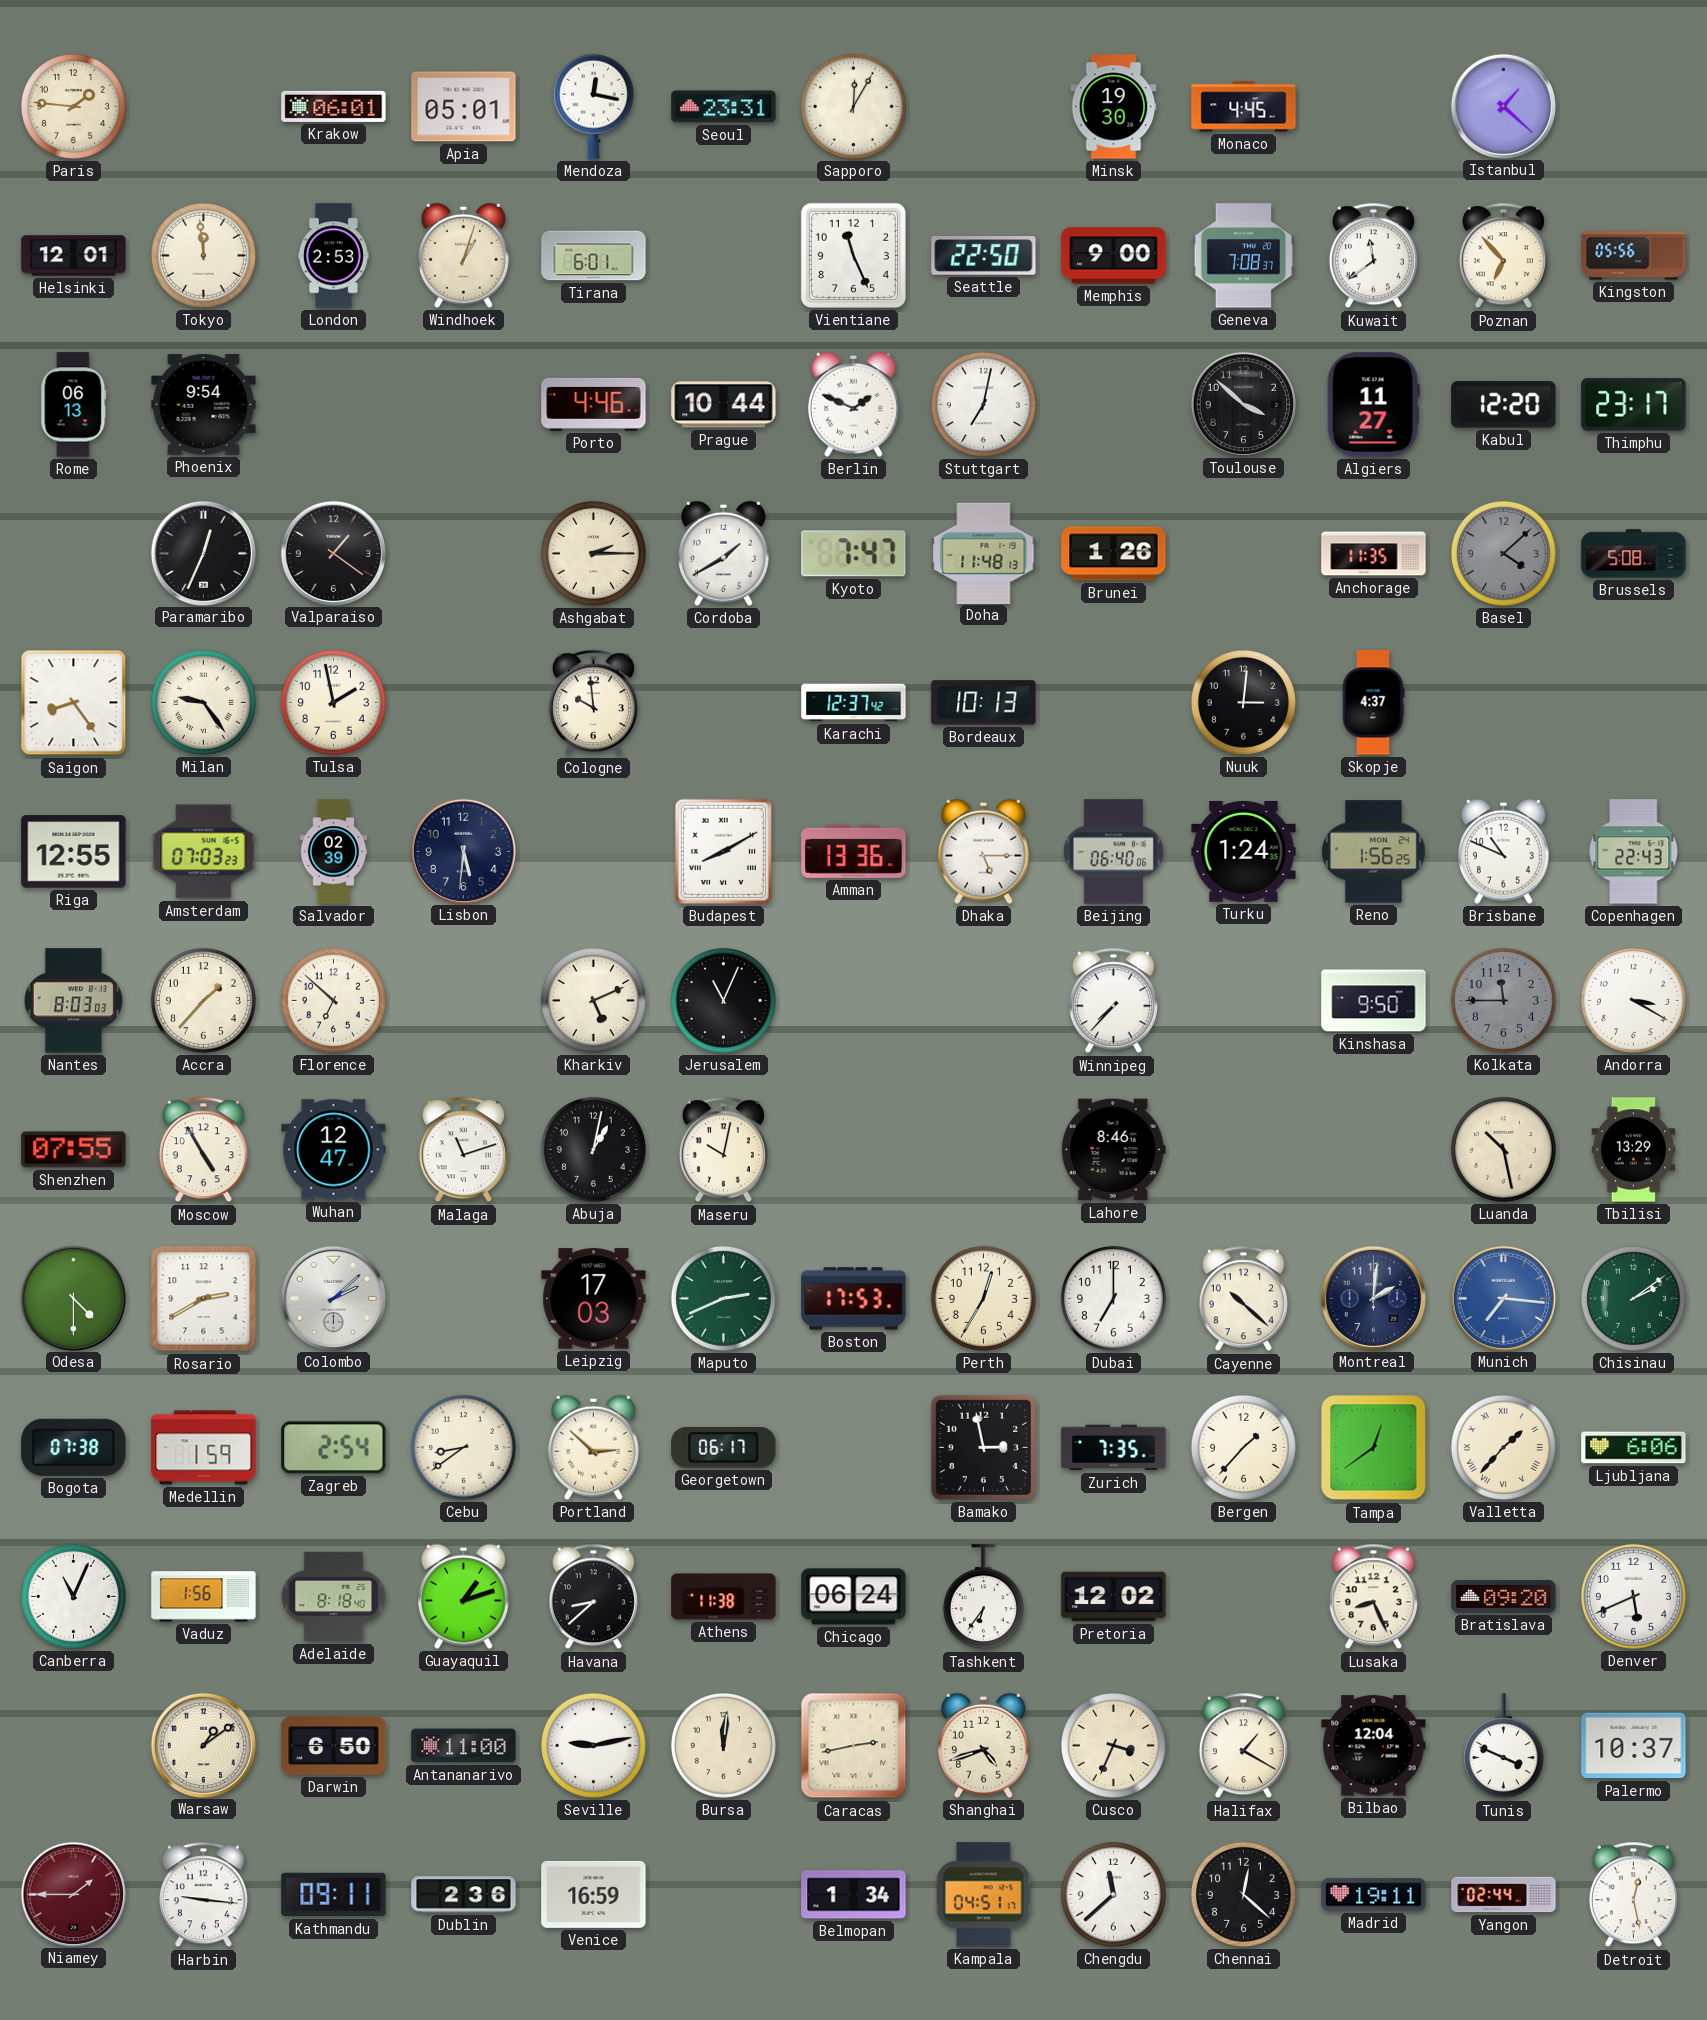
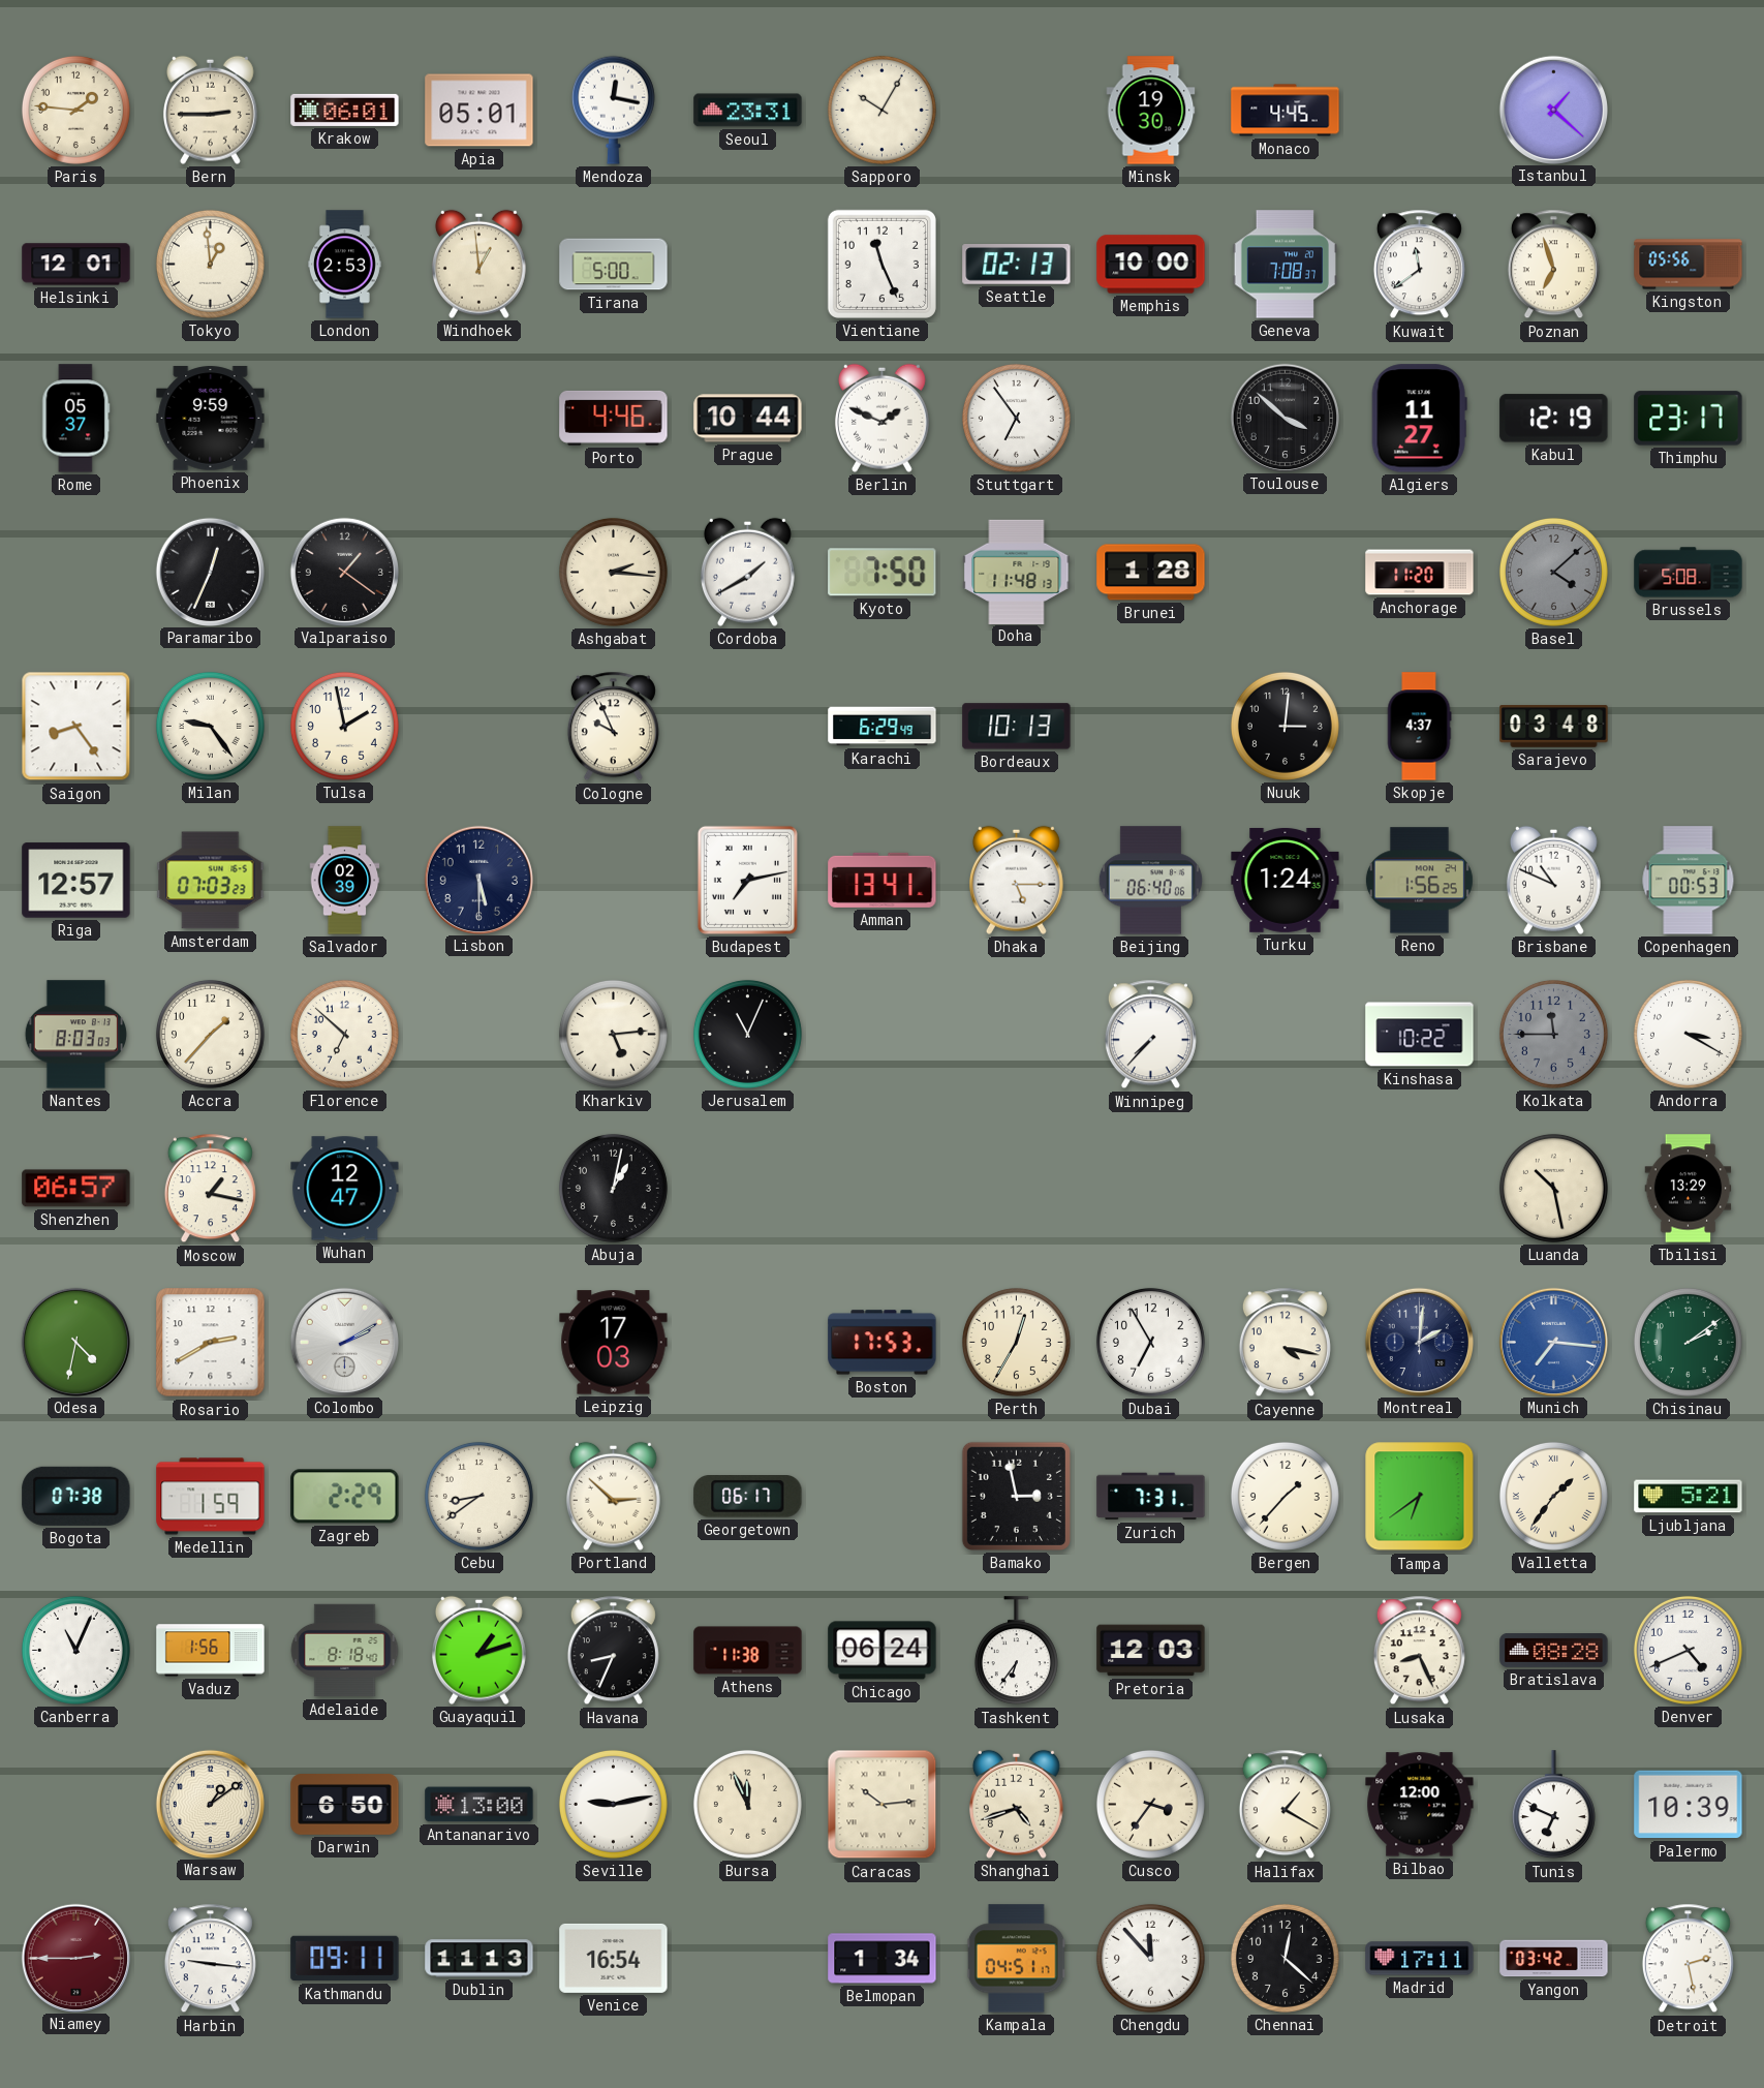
Bern: none -> 2:45
Sapporo: 12:05 -> 10:05
Tokyo: 11:59 -> 12:59
Windhoek: 1:03 -> 12:59
Tirana: 6:01 -> 5:00
Seattle: 22:50 -> 02:13
Memphis: 9:00 -> 10:00
Poznan: 6:53 -> 6:57
Rome: 06:13 -> 05:37
Phoenix: 9:54 -> 9:59
Stuttgart: 7:02 -> 6:54
Kabul: 12:20 -> 12:19
Ashgabat: 2:15 -> 2:16
Kyoto: 7:47 -> 7:50
Brunei: 1:26 -> 1:28
Anchorage: 11:35 -> 11:20
Cologne: 9:59 -> 9:56
Karachi: 12:37 -> 6:29
Sarajevo: none -> 03:48
Riga: 12:55 -> 12:57
Lisbon: 5:31 -> 5:30
Budapest: 8:10 -> 7:13
Amman: 13:36 -> 13:41
Copenhagen: 22:43 -> 00:53
Kharkiv: 5:11 -> 5:14
Kinshasa: 9:50 -> 10:22
Shenzhen: 07:55 -> 06:57
Moscow: 4:55 -> 1:17
Malaga: 11:12 -> none
Maseru: 10:02 -> none
Lahore: 8:46 -> none
Odesa: 4:30 -> 4:32
Colombo: 2:08 -> 2:10
Maputo: 2:41 -> none
Dubai: 7:00 -> 6:55
Cayenne: 10:22 -> 4:17
Zagreb: 2:54 -> 2:29
Zurich: 7:35 -> 7:31
Tampa: 12:39 -> 6:39
Valletta: 1:37 -> 1:36
Ljubljana: 6:06 -> 5:21
Havana: 8:38 -> 8:34
Pretoria: 12:02 -> 12:03
Bratislava: 09:20 -> 08:28
Denver: 5:41 -> 4:41
Antananarivo: 11:00 -> 13:00
Bursa: 12:01 -> 11:56
Caracas: 2:43 -> 10:14
Cusco: 3:34 -> 3:36
Bilbao: 12:04 -> 12:00
Tunis: 3:49 -> 6:49
Palermo: 10:37 -> 10:39
Niamey: 1:45 -> 2:45
Dublin: 2:36 -> 11:13
Venice: 16:59 -> 16:54
Chengdu: 11:38 -> 11:53
Madrid: 19:11 -> 17:11
Yangon: 02:44 -> 03:42
Detroit: 12:28 -> 2:28
